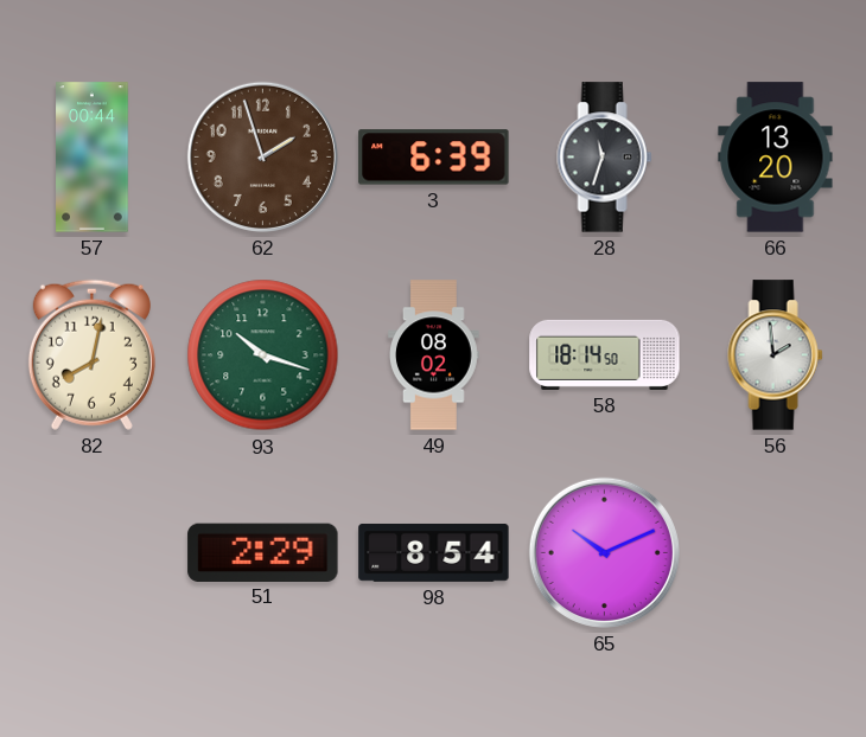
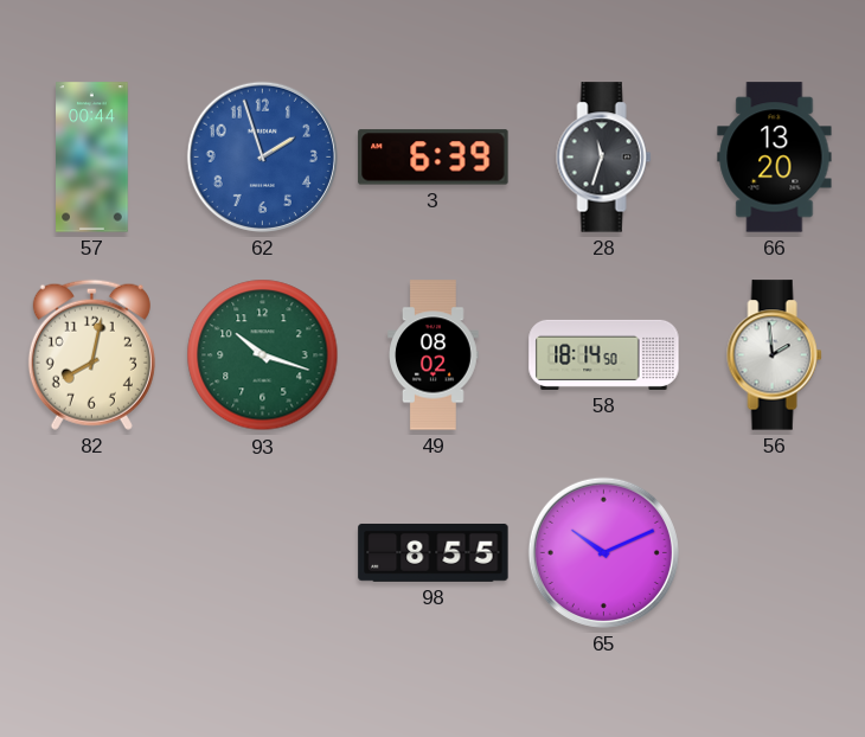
62 dial: brown -> blue
51: 2:29 -> none
98: 8:54 -> 8:55
